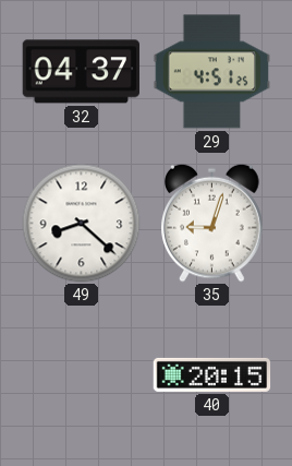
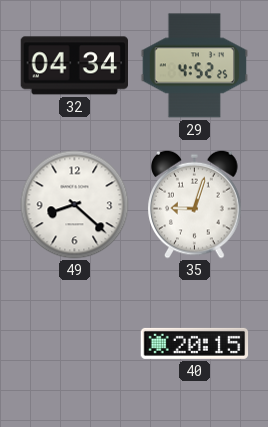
32: 04:37 -> 04:34
29: 4:51 -> 4:52
